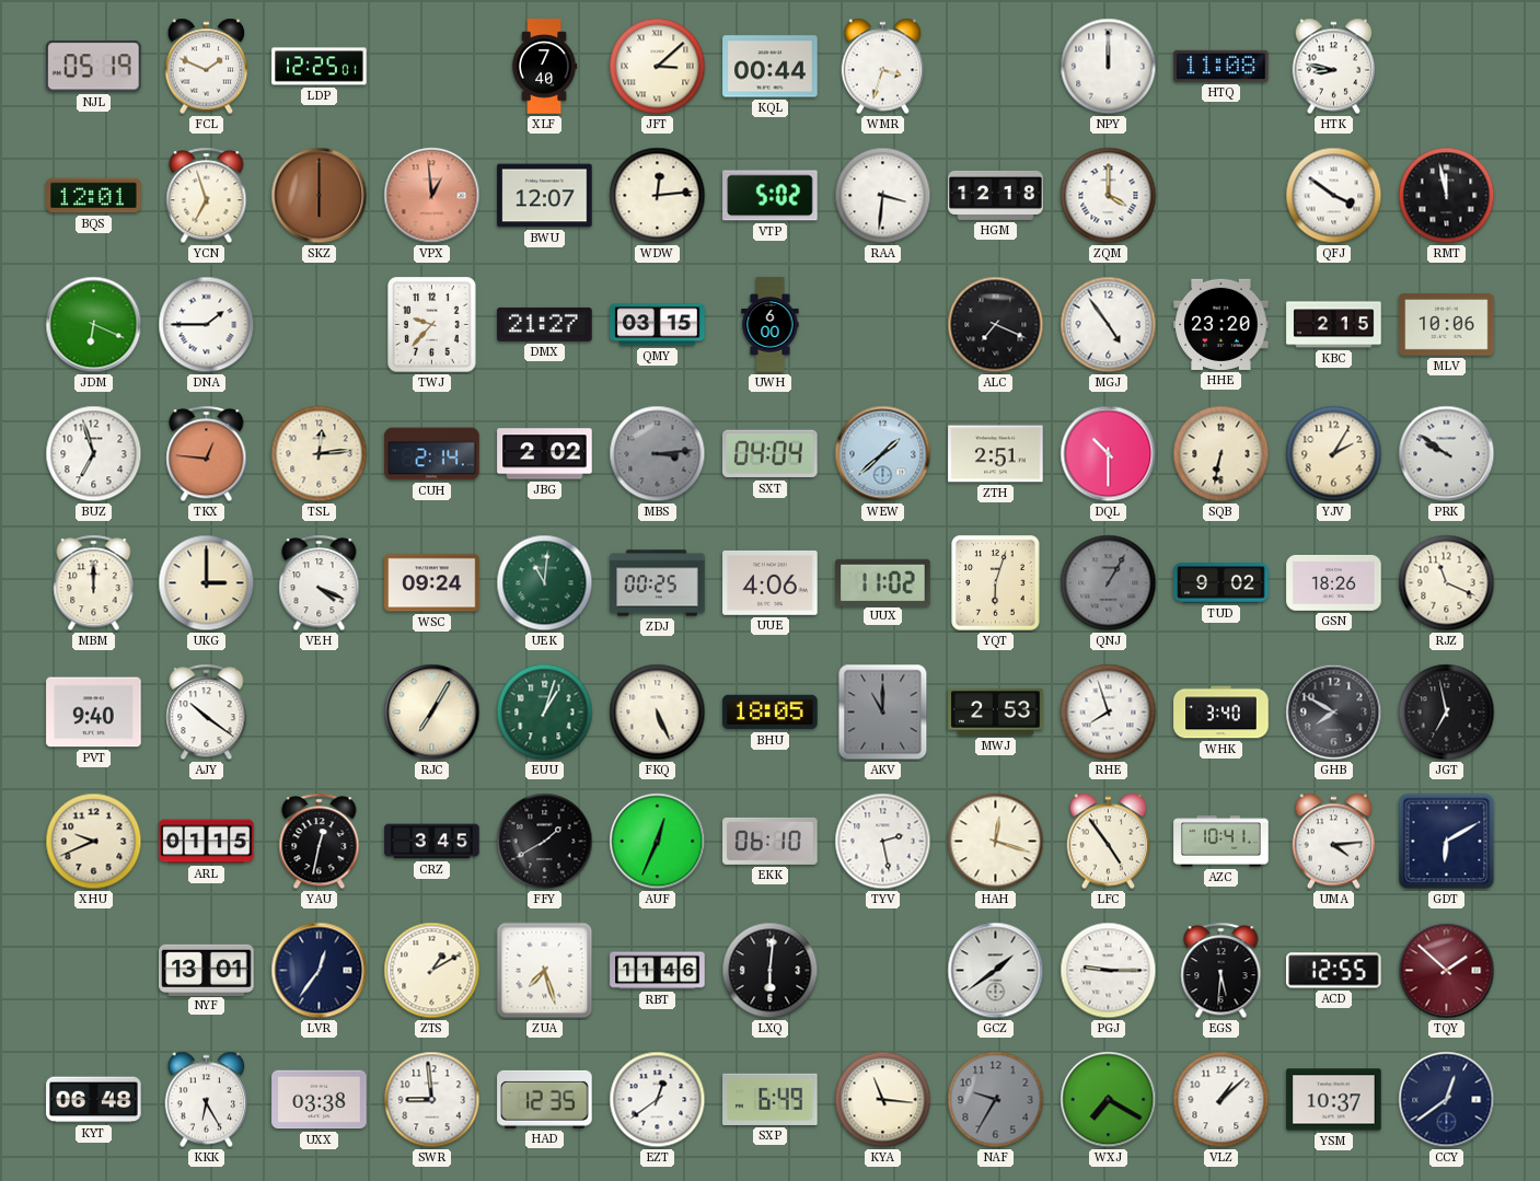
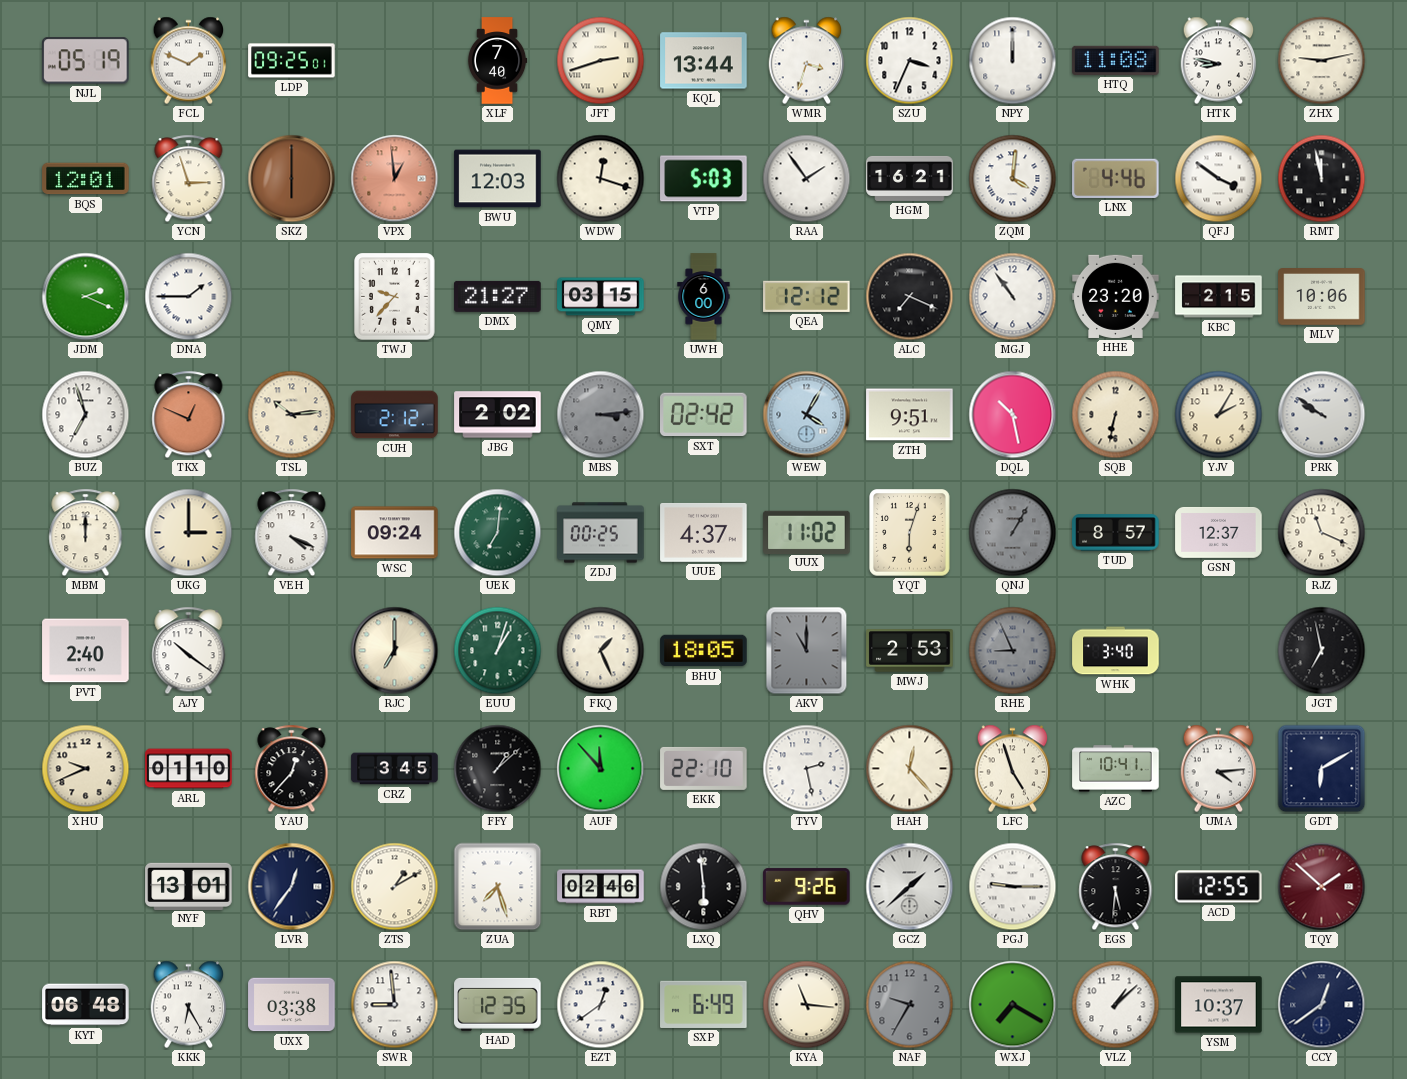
LDP: 12:25 -> 09:25
JFT: 3:08 -> 2:42
KQL: 00:44 -> 13:44
SZU: none -> 3:34
ZHX: none -> 9:13
YCN: 6:57 -> 2:57
BWU: 12:07 -> 12:03
WDW: 12:14 -> 12:18
VTP: 5:02 -> 5:03
RAA: 3:31 -> 1:54
HGM: 12:18 -> 16:21
ZQM: 4:00 -> 4:01
LNX: none -> 4:46
JDM: 6:19 -> 2:19
QEA: none -> 12:12
MGJ: 4:54 -> 10:54
TKX: 12:46 -> 12:49
TSL: 12:14 -> 10:14
CUH: 2:14 -> 2:12
SXT: 04:04 -> 02:42
WEW: 1:38 -> 4:05
ZTH: 2:51 -> 9:51
DQL: 10:30 -> 10:28
UEK: 11:01 -> 7:01
UUE: 4:06 -> 4:37
TUD: 9:02 -> 8:57
GSN: 18:26 -> 12:37
PVT: 9:40 -> 2:40
RJC: 7:05 -> 7:00
FKQ: 5:26 -> 1:26
RHE: 7:57 -> 8:56
RHE dial: white -> grey
GHB: 7:50 -> none
ARL: 01:15 -> 01:10
YAU: 12:32 -> 12:37
FFY: 1:40 -> 1:08
AUF: 12:34 -> 11:53
EKK: 06:10 -> 22:10
HAH: 12:18 -> 12:23
LFC: 4:54 -> 4:57
RBT: 11:46 -> 02:46
LXQ: 6:01 -> 5:59
QHV: none -> 9:26
GCZ: 1:39 -> 1:38
